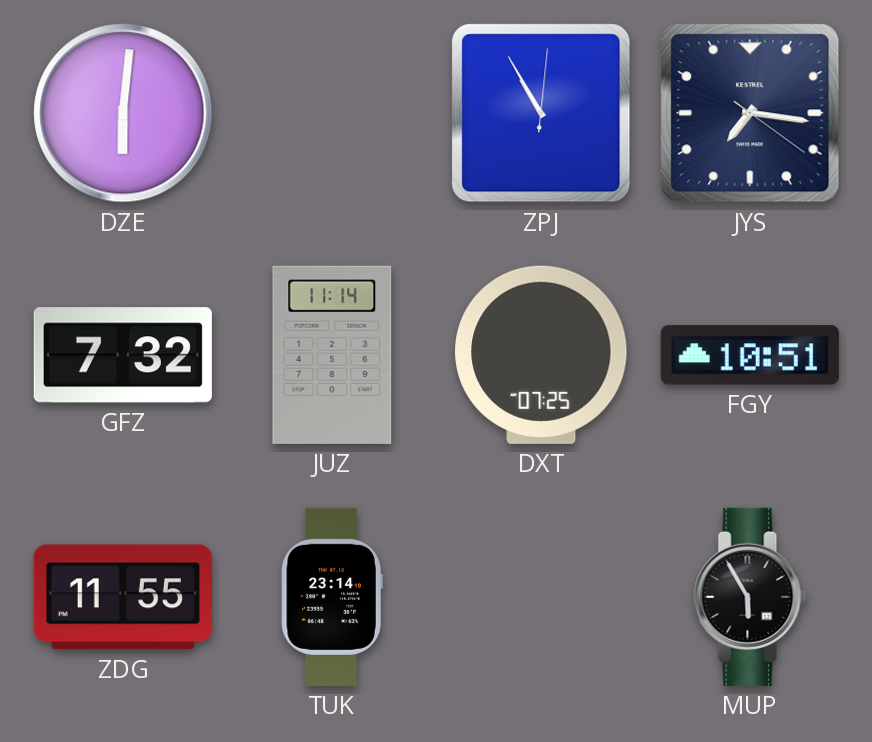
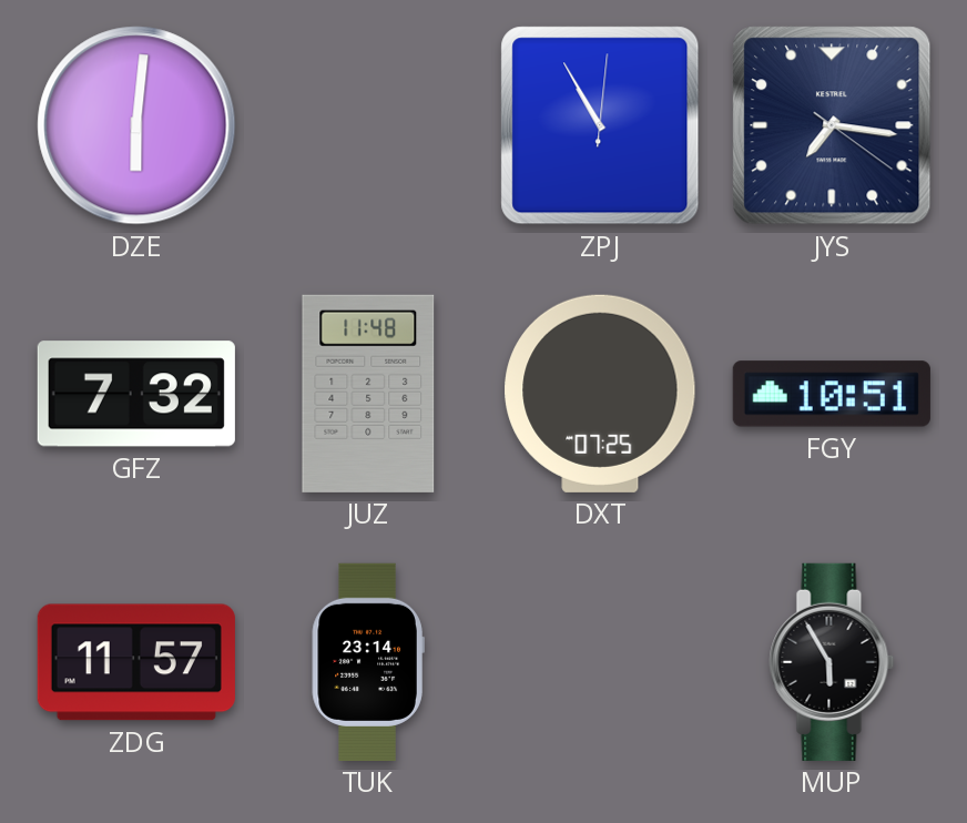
JUZ: 11:14 -> 11:48
ZDG: 11:55 -> 11:57
